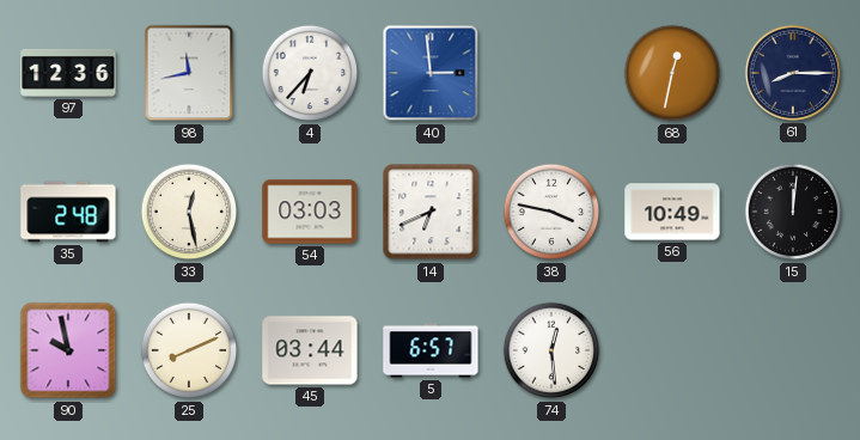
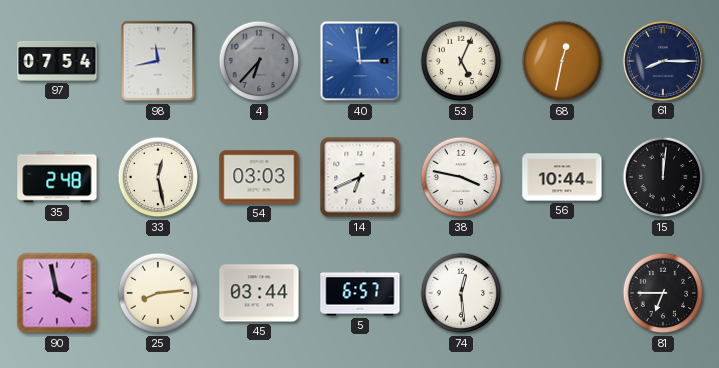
97: 12:36 -> 07:54
4 dial: white -> grey
53: none -> 5:04
56: 10:49 -> 10:44
90: 9:58 -> 3:58
25: 8:11 -> 8:14
81: none -> 6:45
